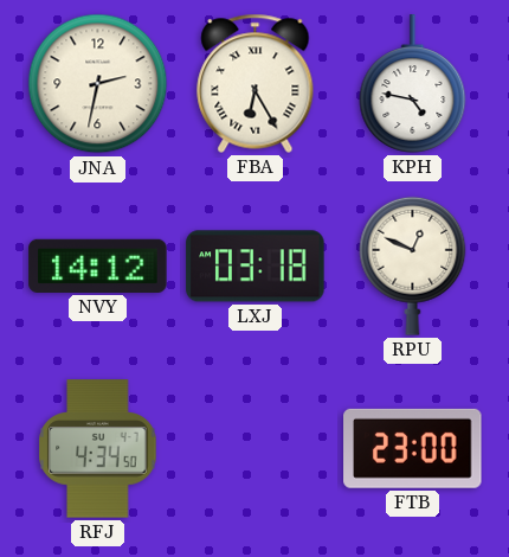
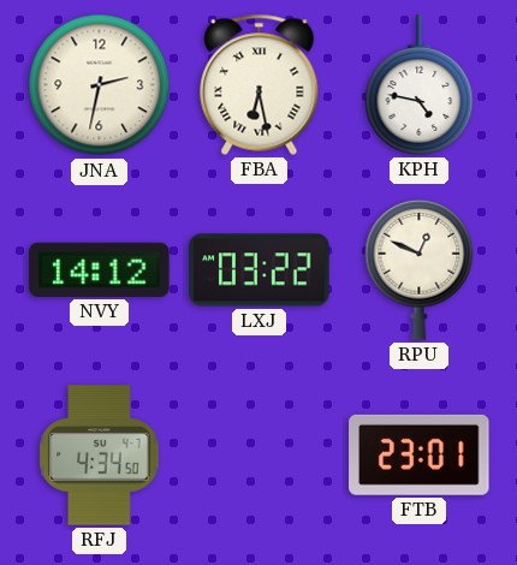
FBA: 6:25 -> 6:28
LXJ: 03:18 -> 03:22
FTB: 23:00 -> 23:01
